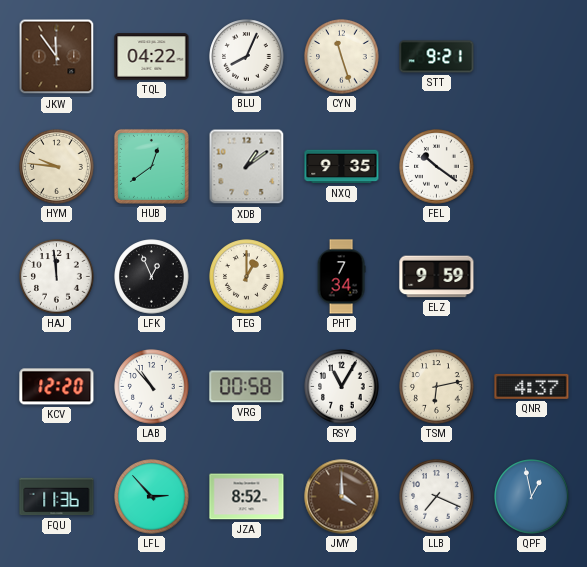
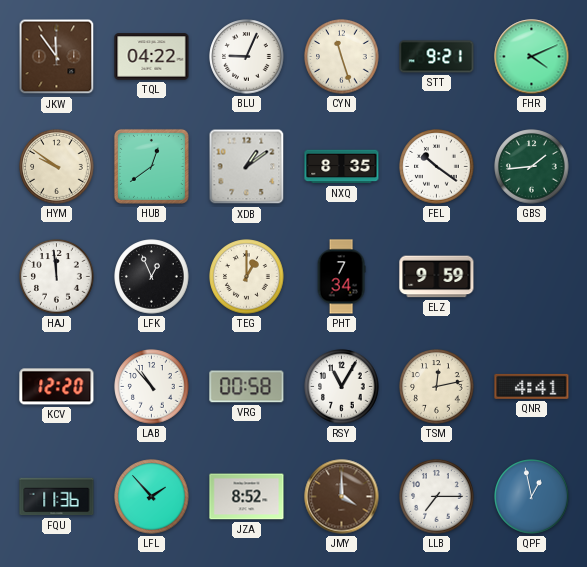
BLU: 8:04 -> 9:04
FHR: none -> 4:11
HYM: 9:46 -> 9:51
NXQ: 9:35 -> 8:35
GBS: none -> 1:44
TSM: 6:13 -> 12:13
QNR: 4:37 -> 4:41
LFL: 2:53 -> 1:53
LLB: 7:19 -> 7:15
